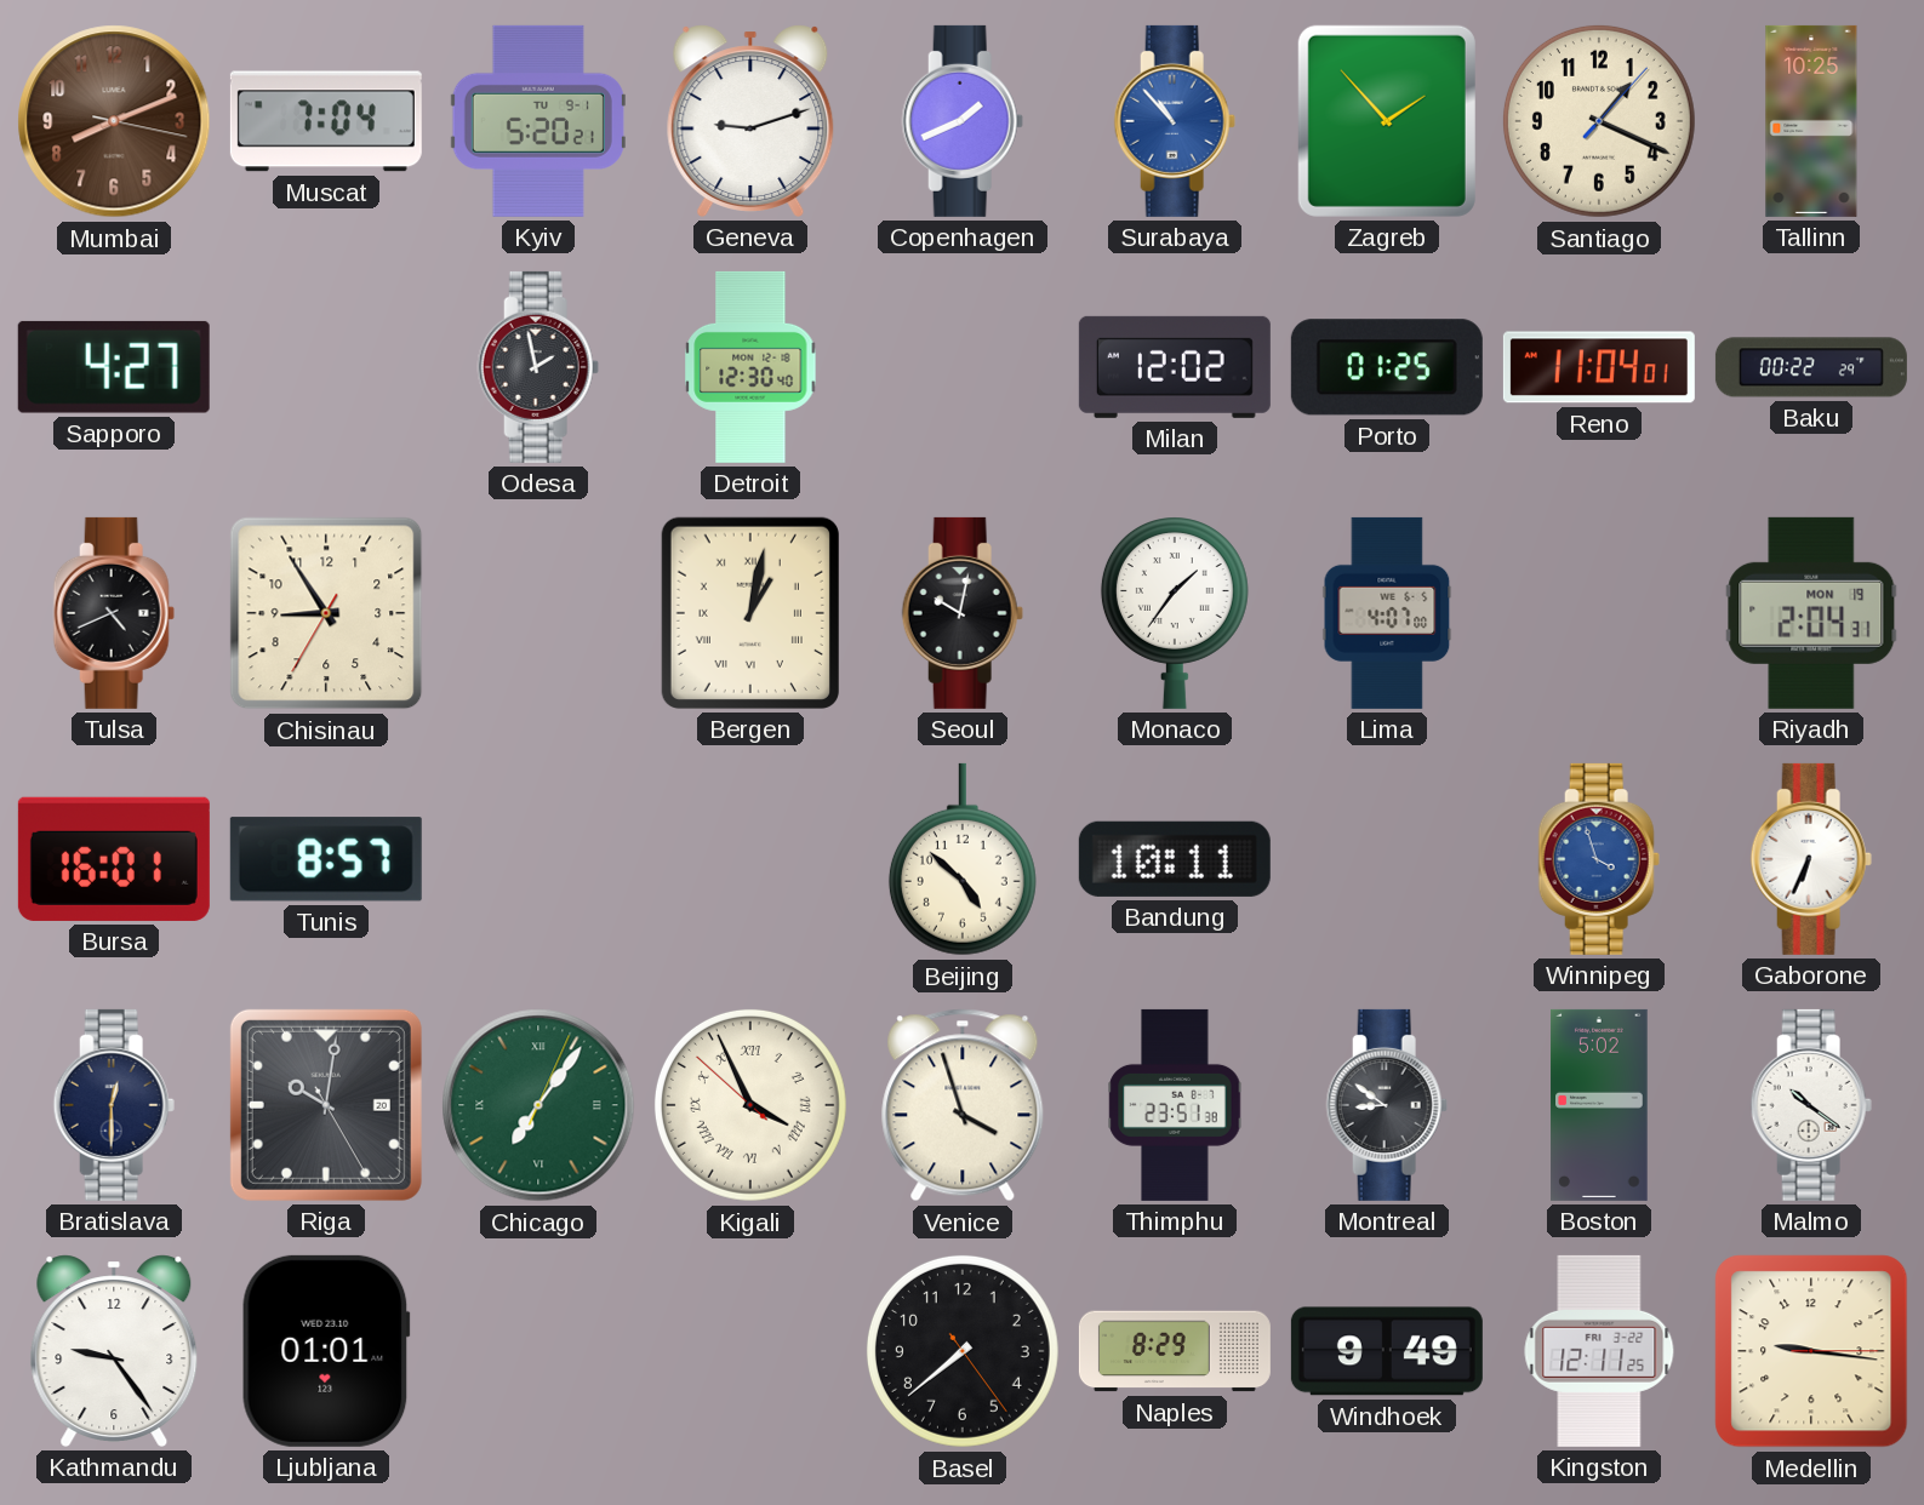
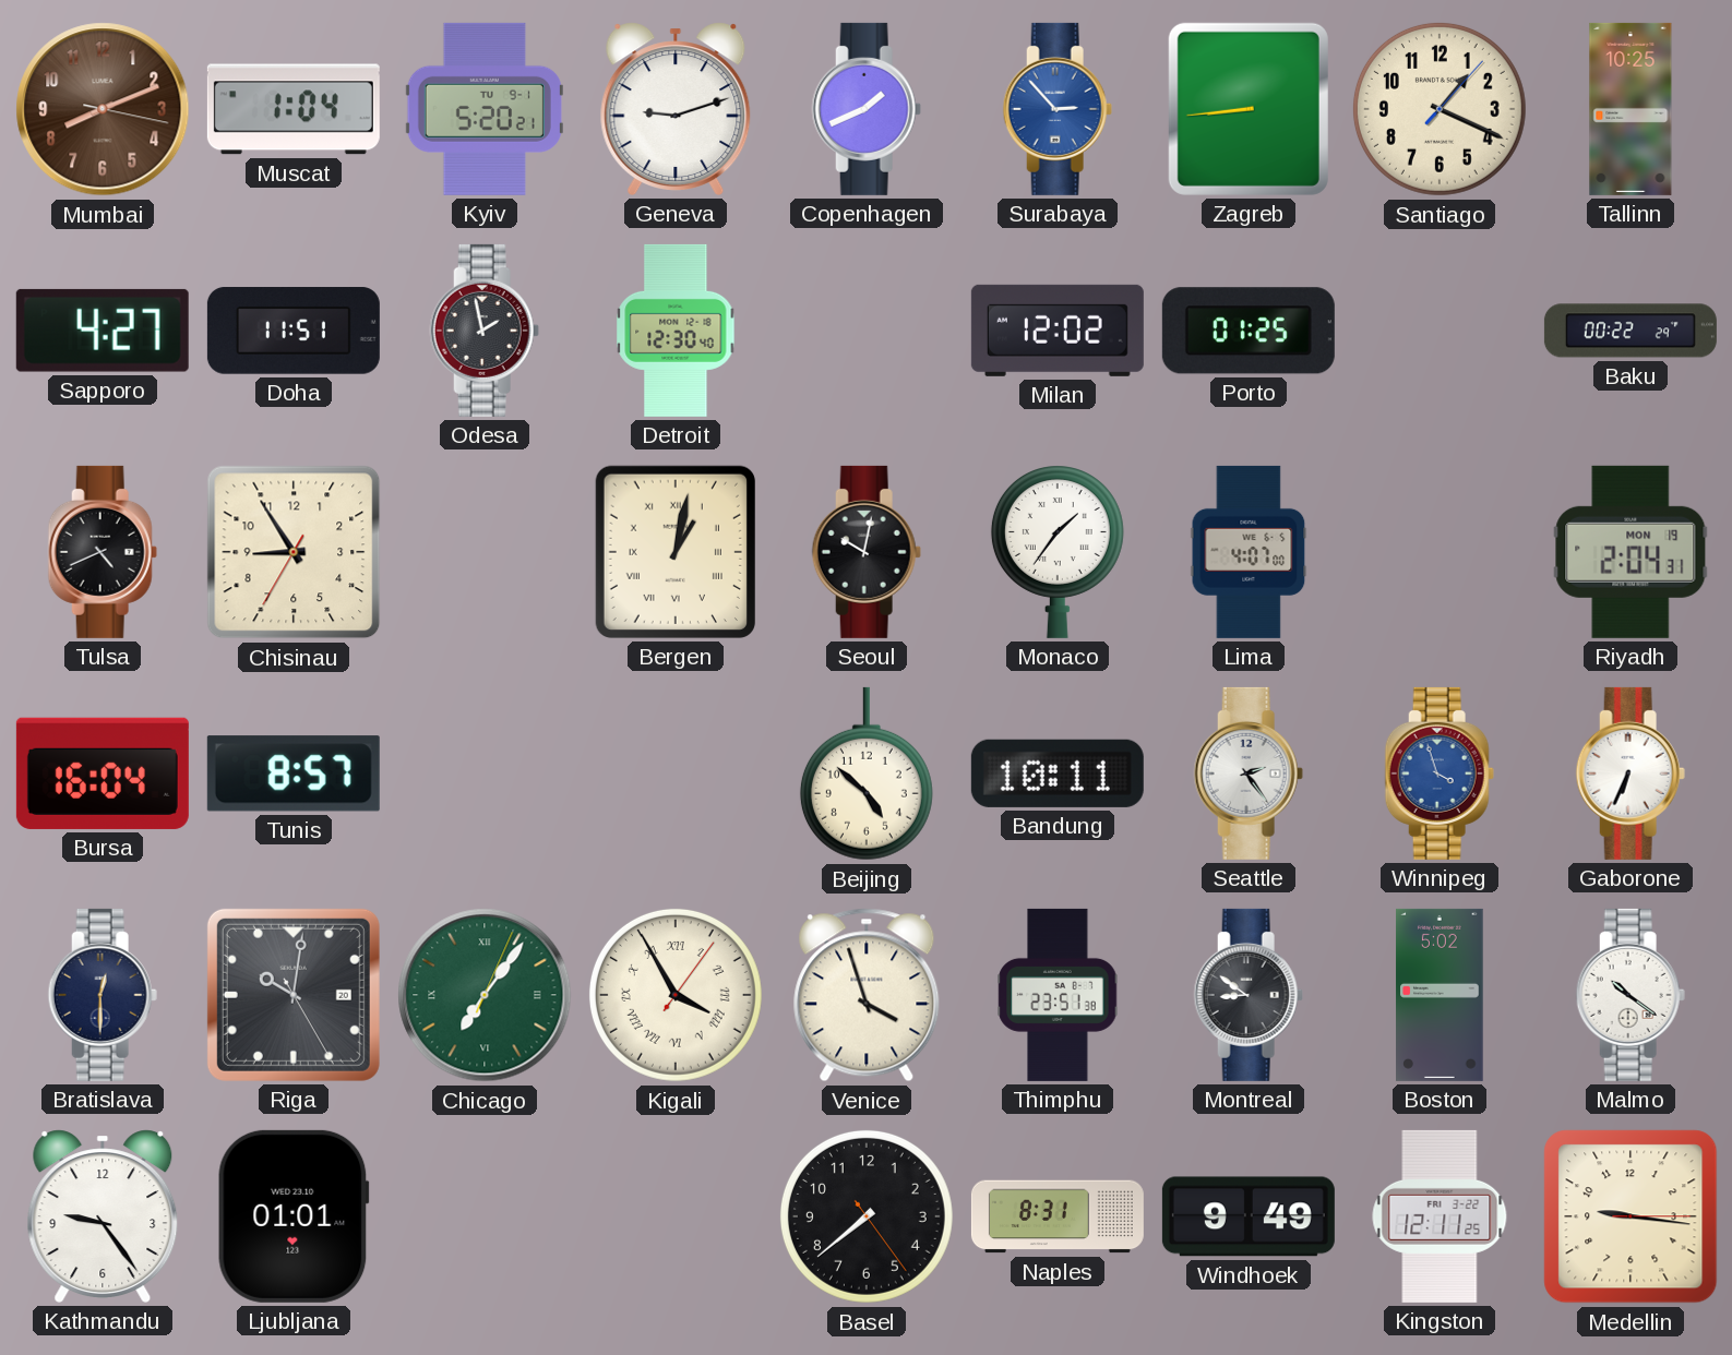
Muscat: 7:04 -> 1:04
Surabaya: 10:53 -> 2:53
Zagreb: 1:53 -> 8:44
Doha: none -> 11:51
Reno: 11:04 -> none
Bursa: 16:01 -> 16:04
Seattle: none -> 2:24
Kigali: 3:55:52 -> 3:55:06
Naples: 8:29 -> 8:31
